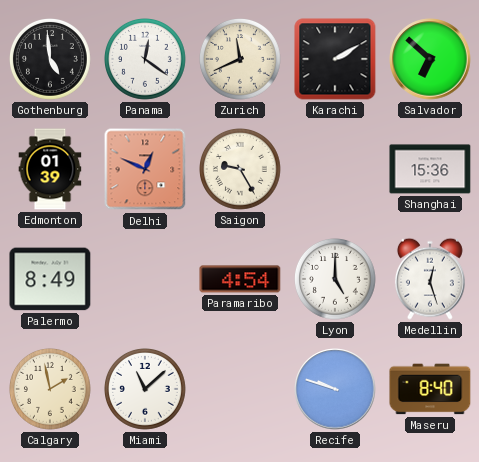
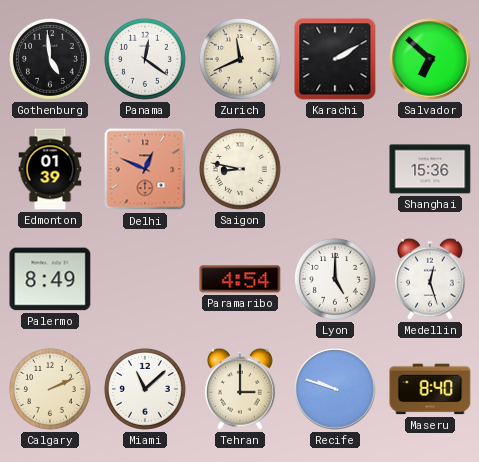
Saigon: 9:25 -> 8:47
Calgary: 1:58 -> 2:11
Tehran: none -> 3:00
